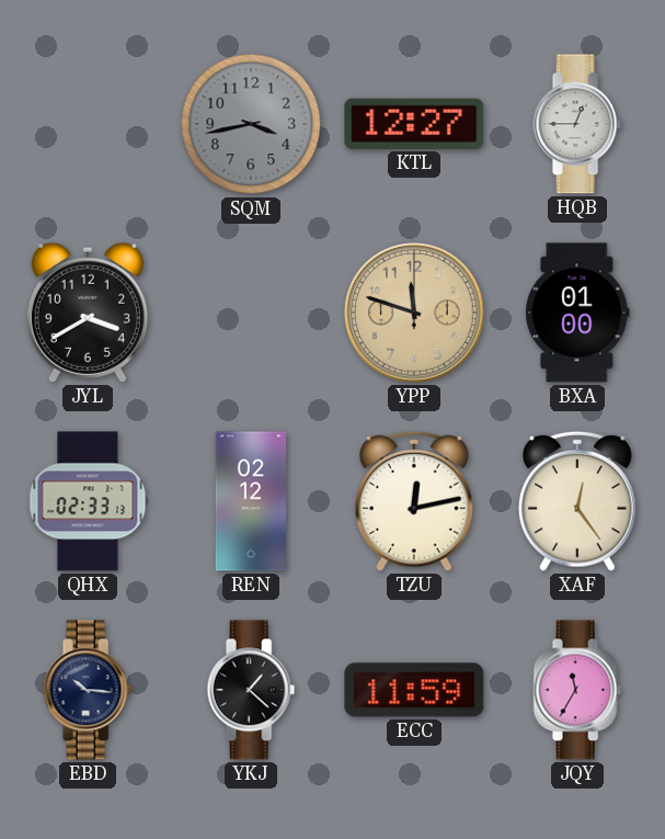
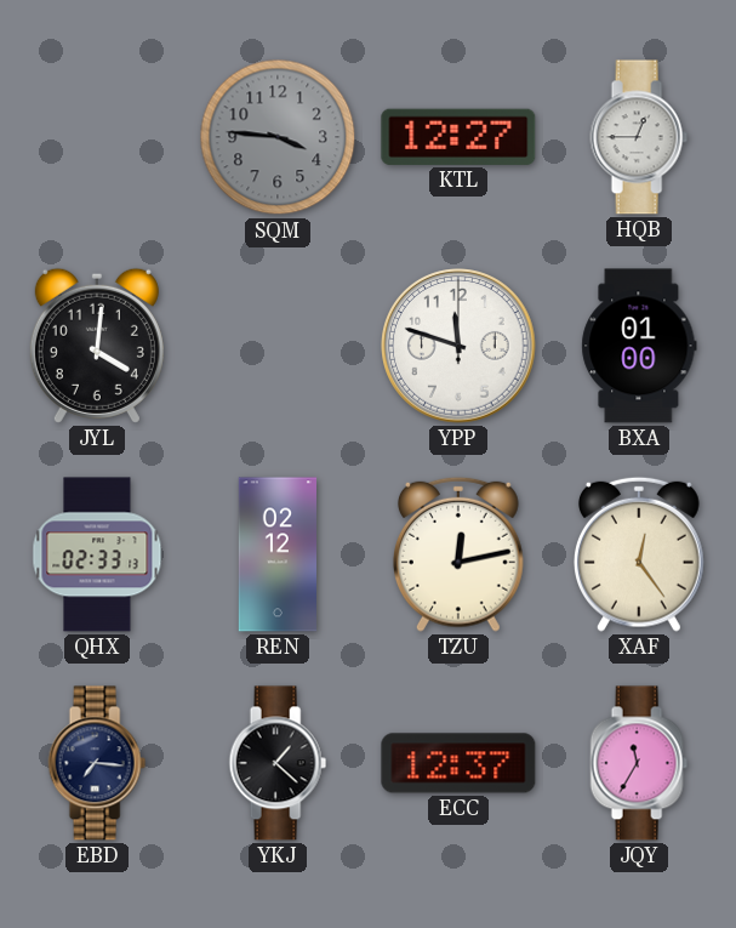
SQM: 3:43 -> 3:46
JYL: 3:40 -> 4:01
YPP dial: champagne -> white
EBD: 10:16 -> 7:16
ECC: 11:59 -> 12:37
